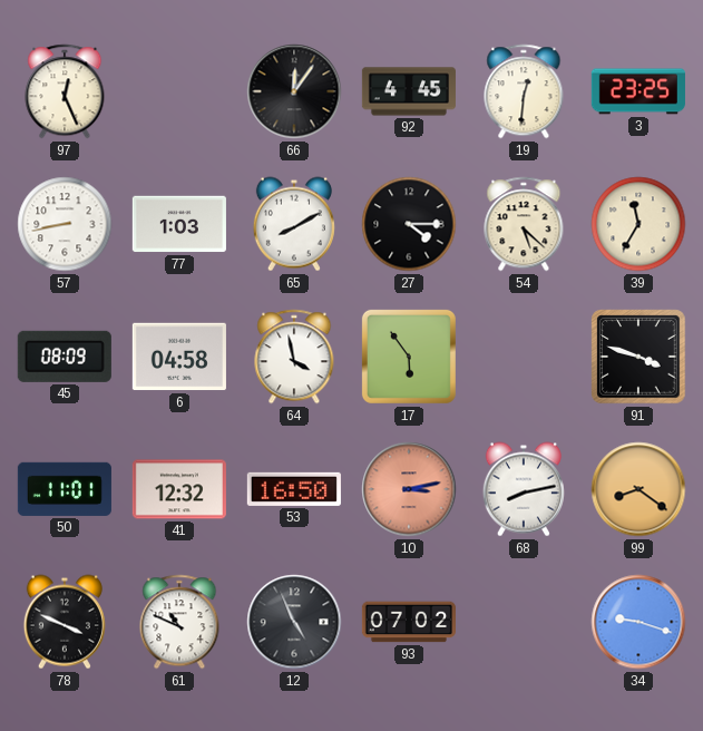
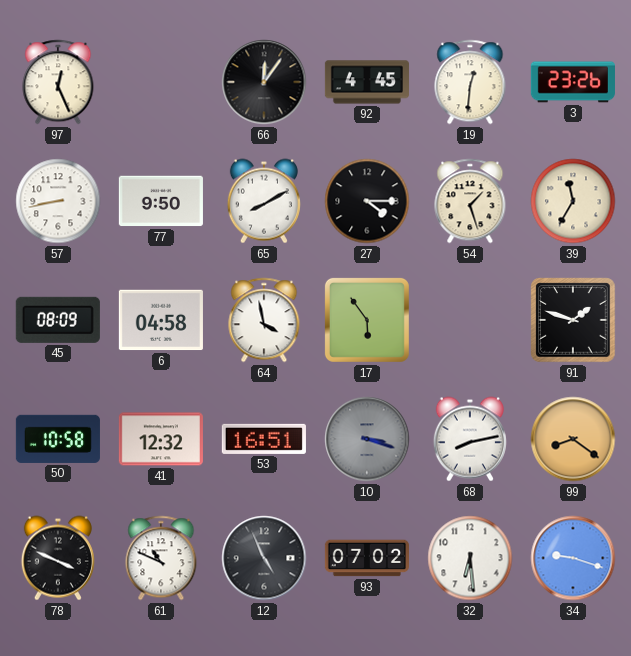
3: 23:25 -> 23:26
77: 1:03 -> 9:50
54: 5:22 -> 1:27
91: 3:48 -> 1:48
50: 11:01 -> 10:58
53: 16:50 -> 16:51
10: 3:13 -> 3:18
10 dial: salmon -> grey
32: none -> 6:29
